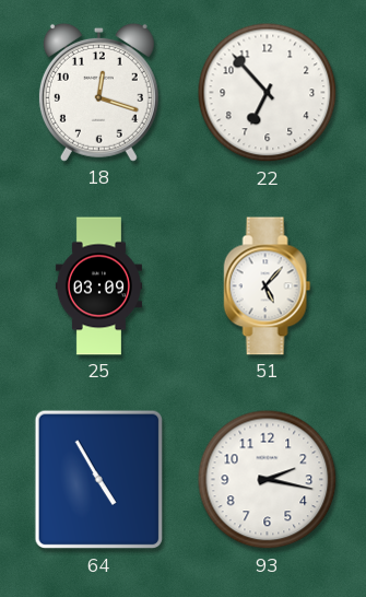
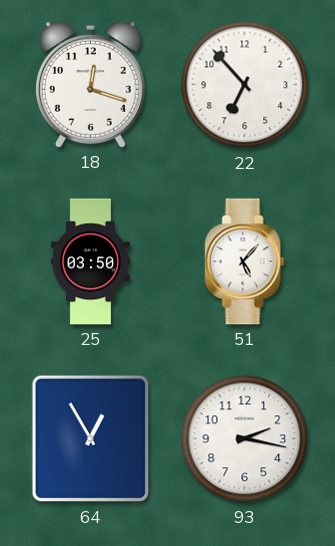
25: 03:09 -> 03:50
64: 4:55 -> 12:55
